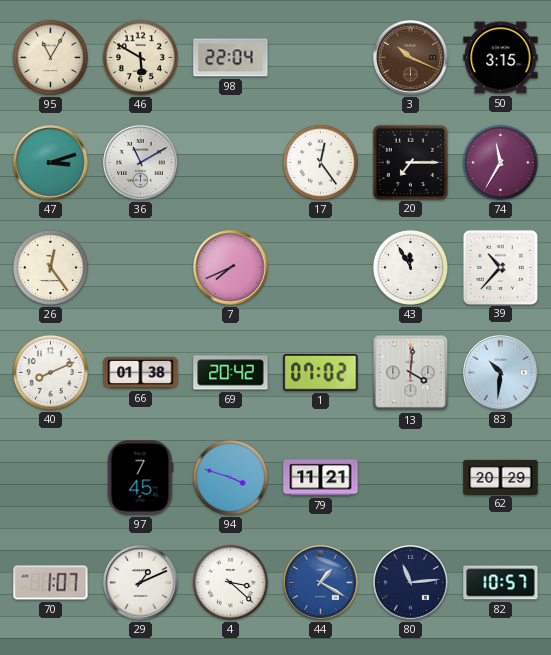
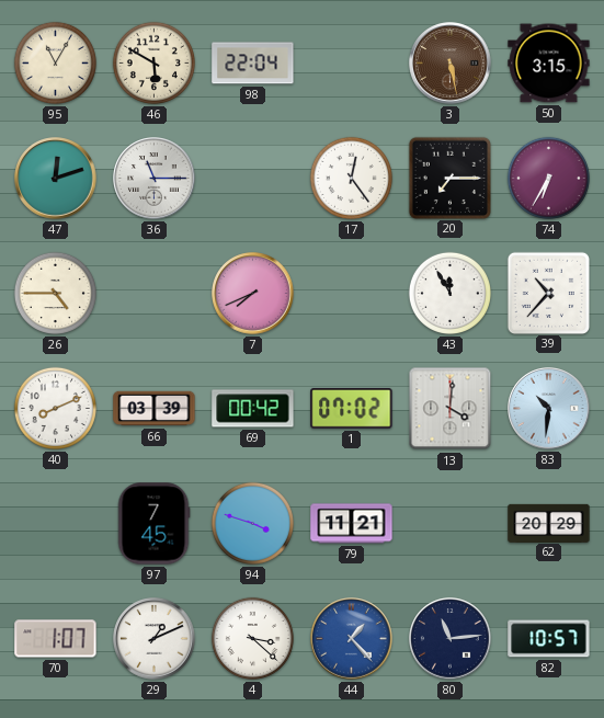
3: 10:19 -> 5:28
47: 3:12 -> 12:12
36: 11:10 -> 11:15
74: 11:35 -> 6:35
26: 12:24 -> 4:45
66: 01:38 -> 03:39
69: 20:42 -> 00:42
44: 1:20 -> 1:23
